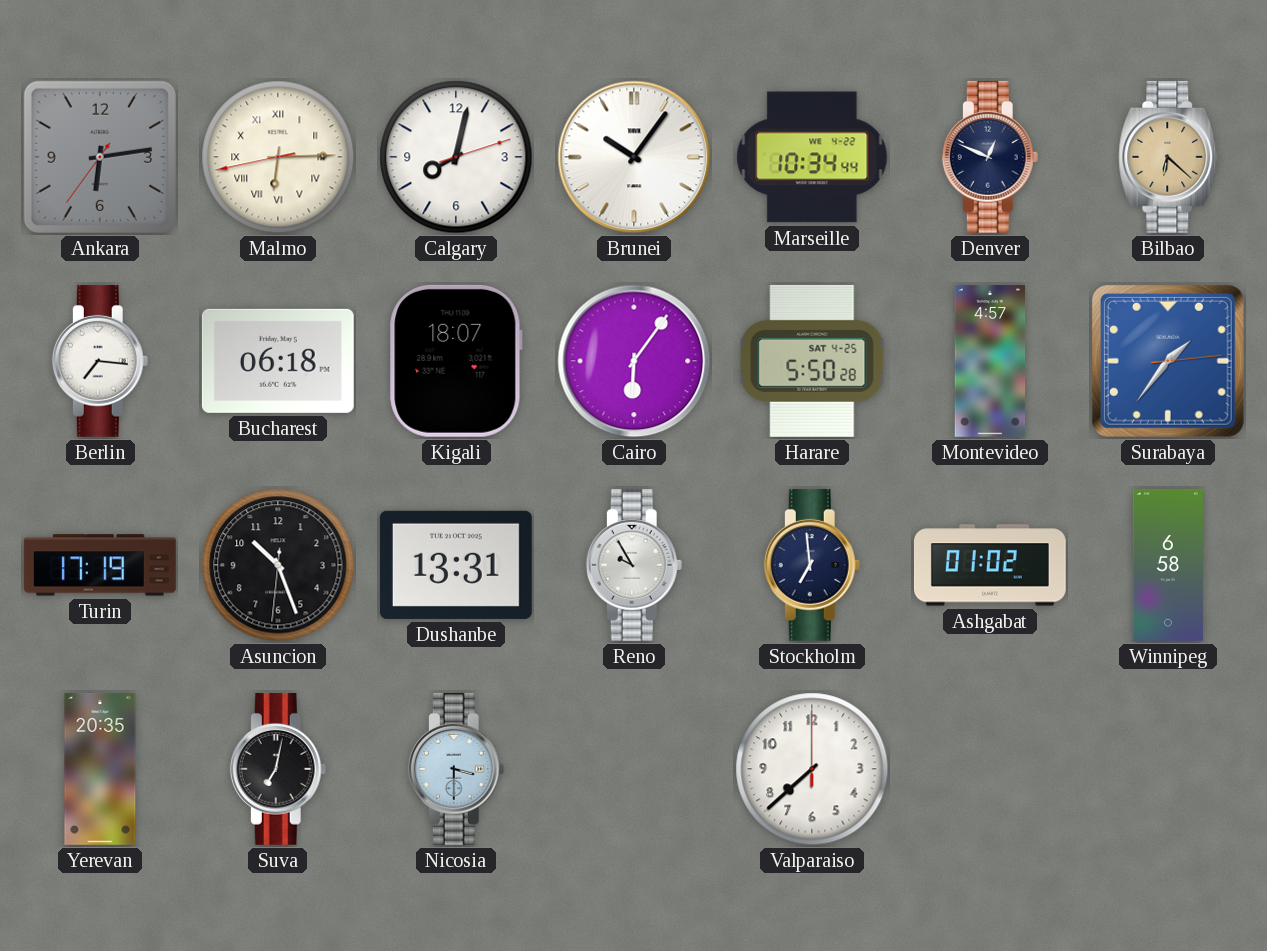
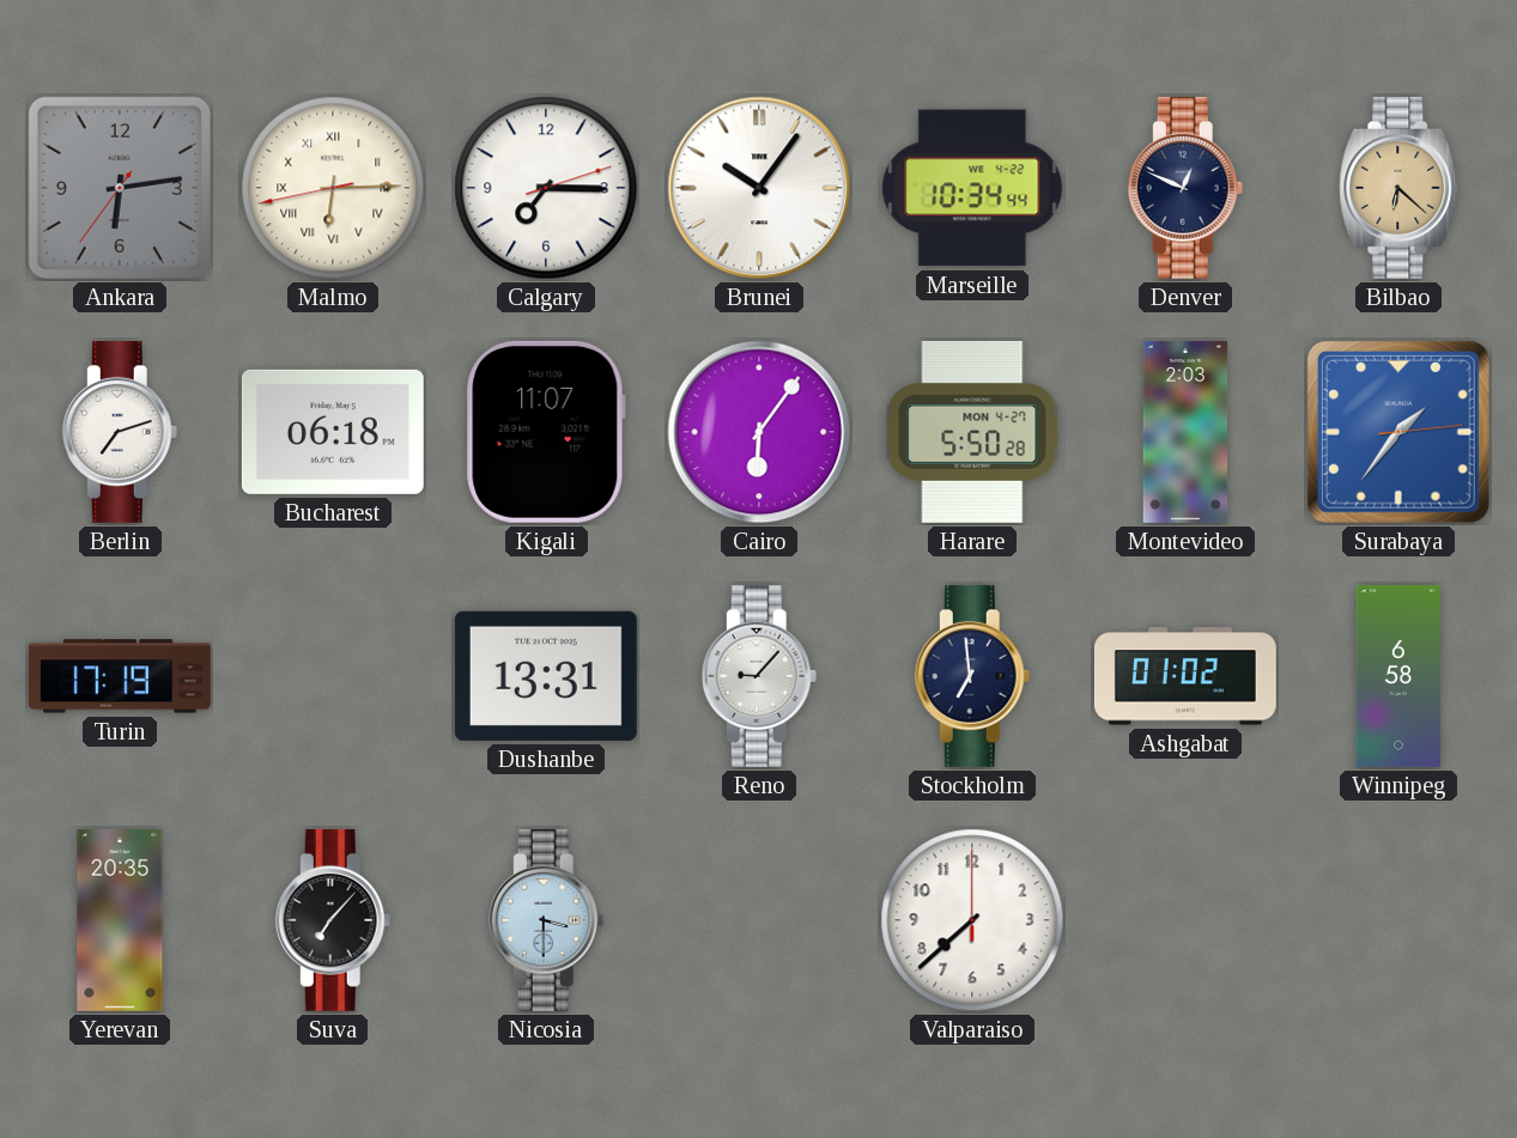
Calgary: 8:02 -> 7:15
Berlin: 7:16 -> 7:12
Kigali: 18:07 -> 11:07
Harare date: SAT 4-25 -> MON 4-27
Montevideo: 4:57 -> 2:03
Asuncion: 10:26 -> none
Reno: 9:55 -> 9:07
Suva: 7:02 -> 7:07
